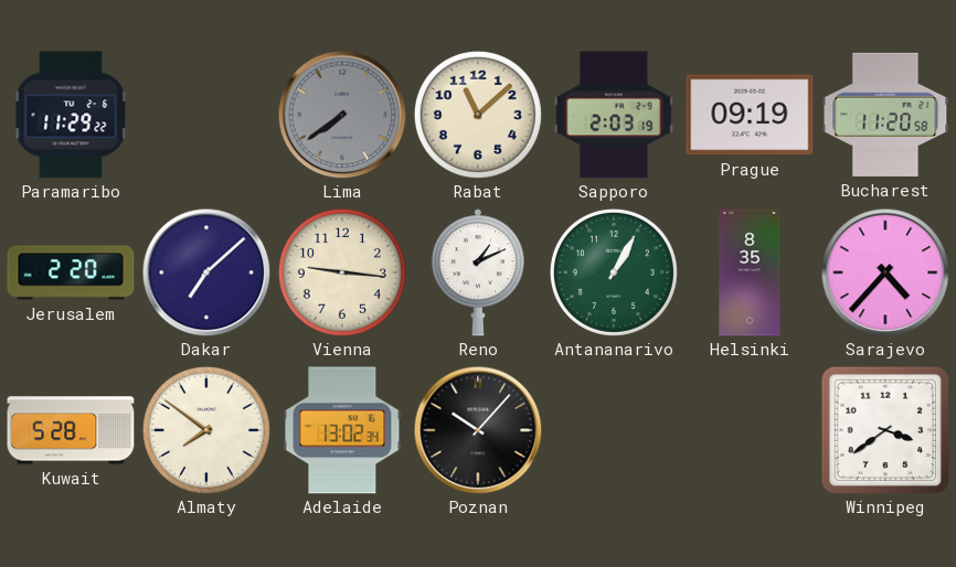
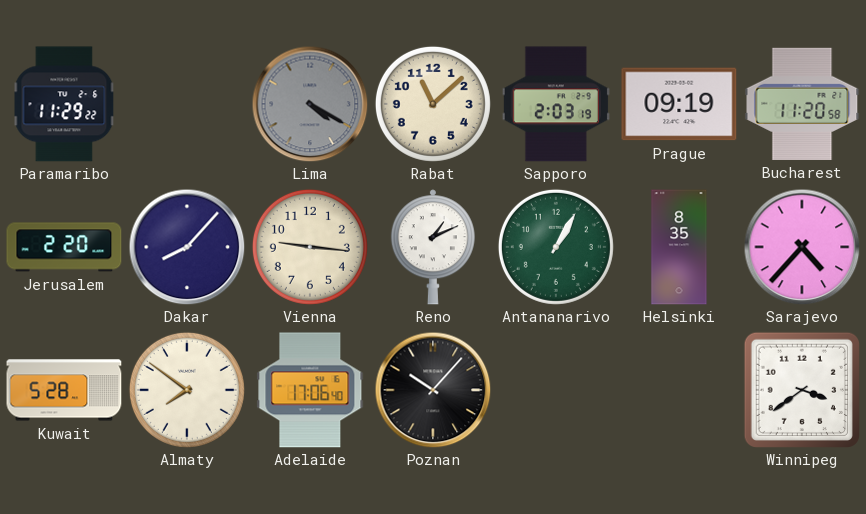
Lima: 7:39 -> 4:20
Dakar: 7:08 -> 8:07
Adelaide: 13:02 -> 17:06
